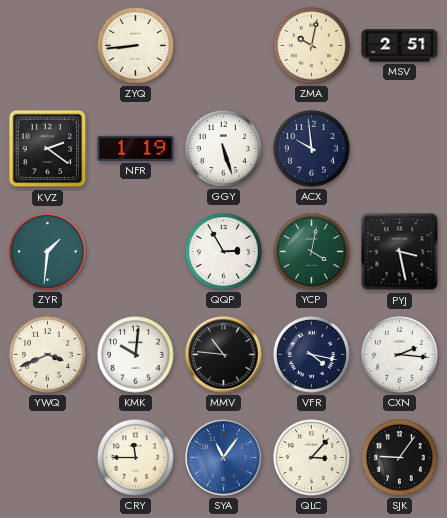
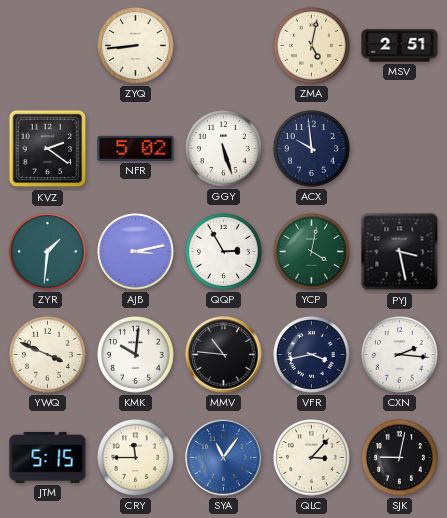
ZMA: 10:02 -> 5:02
NFR: 1:19 -> 5:02
AJB: none -> 3:13
YWQ: 3:41 -> 3:49
VFR: 4:17 -> 3:43
JTM: none -> 5:15
SJK: 9:06 -> 9:02
